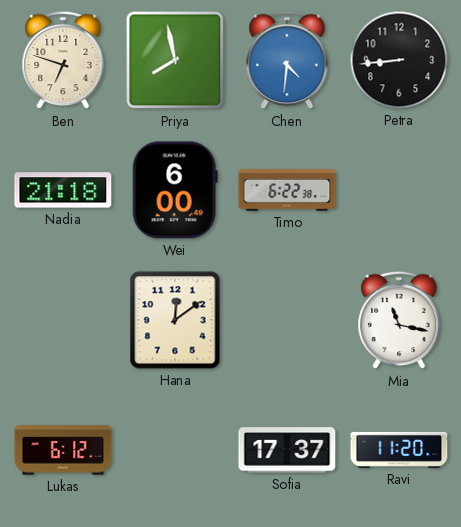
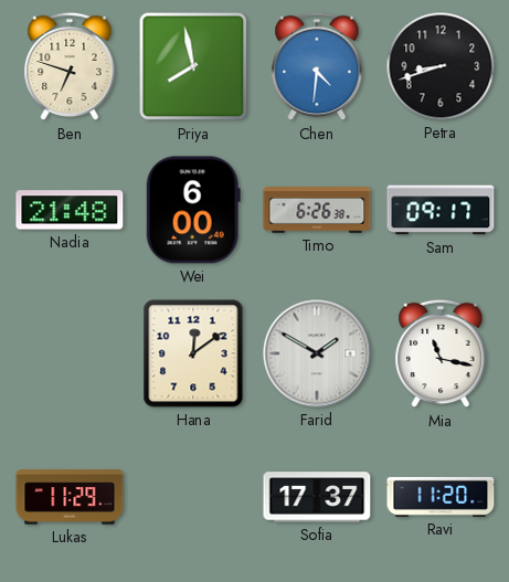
Petra: 8:44 -> 8:42
Nadia: 21:18 -> 21:48
Timo: 6:22 -> 6:26
Sam: none -> 09:17
Farid: none -> 1:50
Lukas: 6:12 -> 11:29
